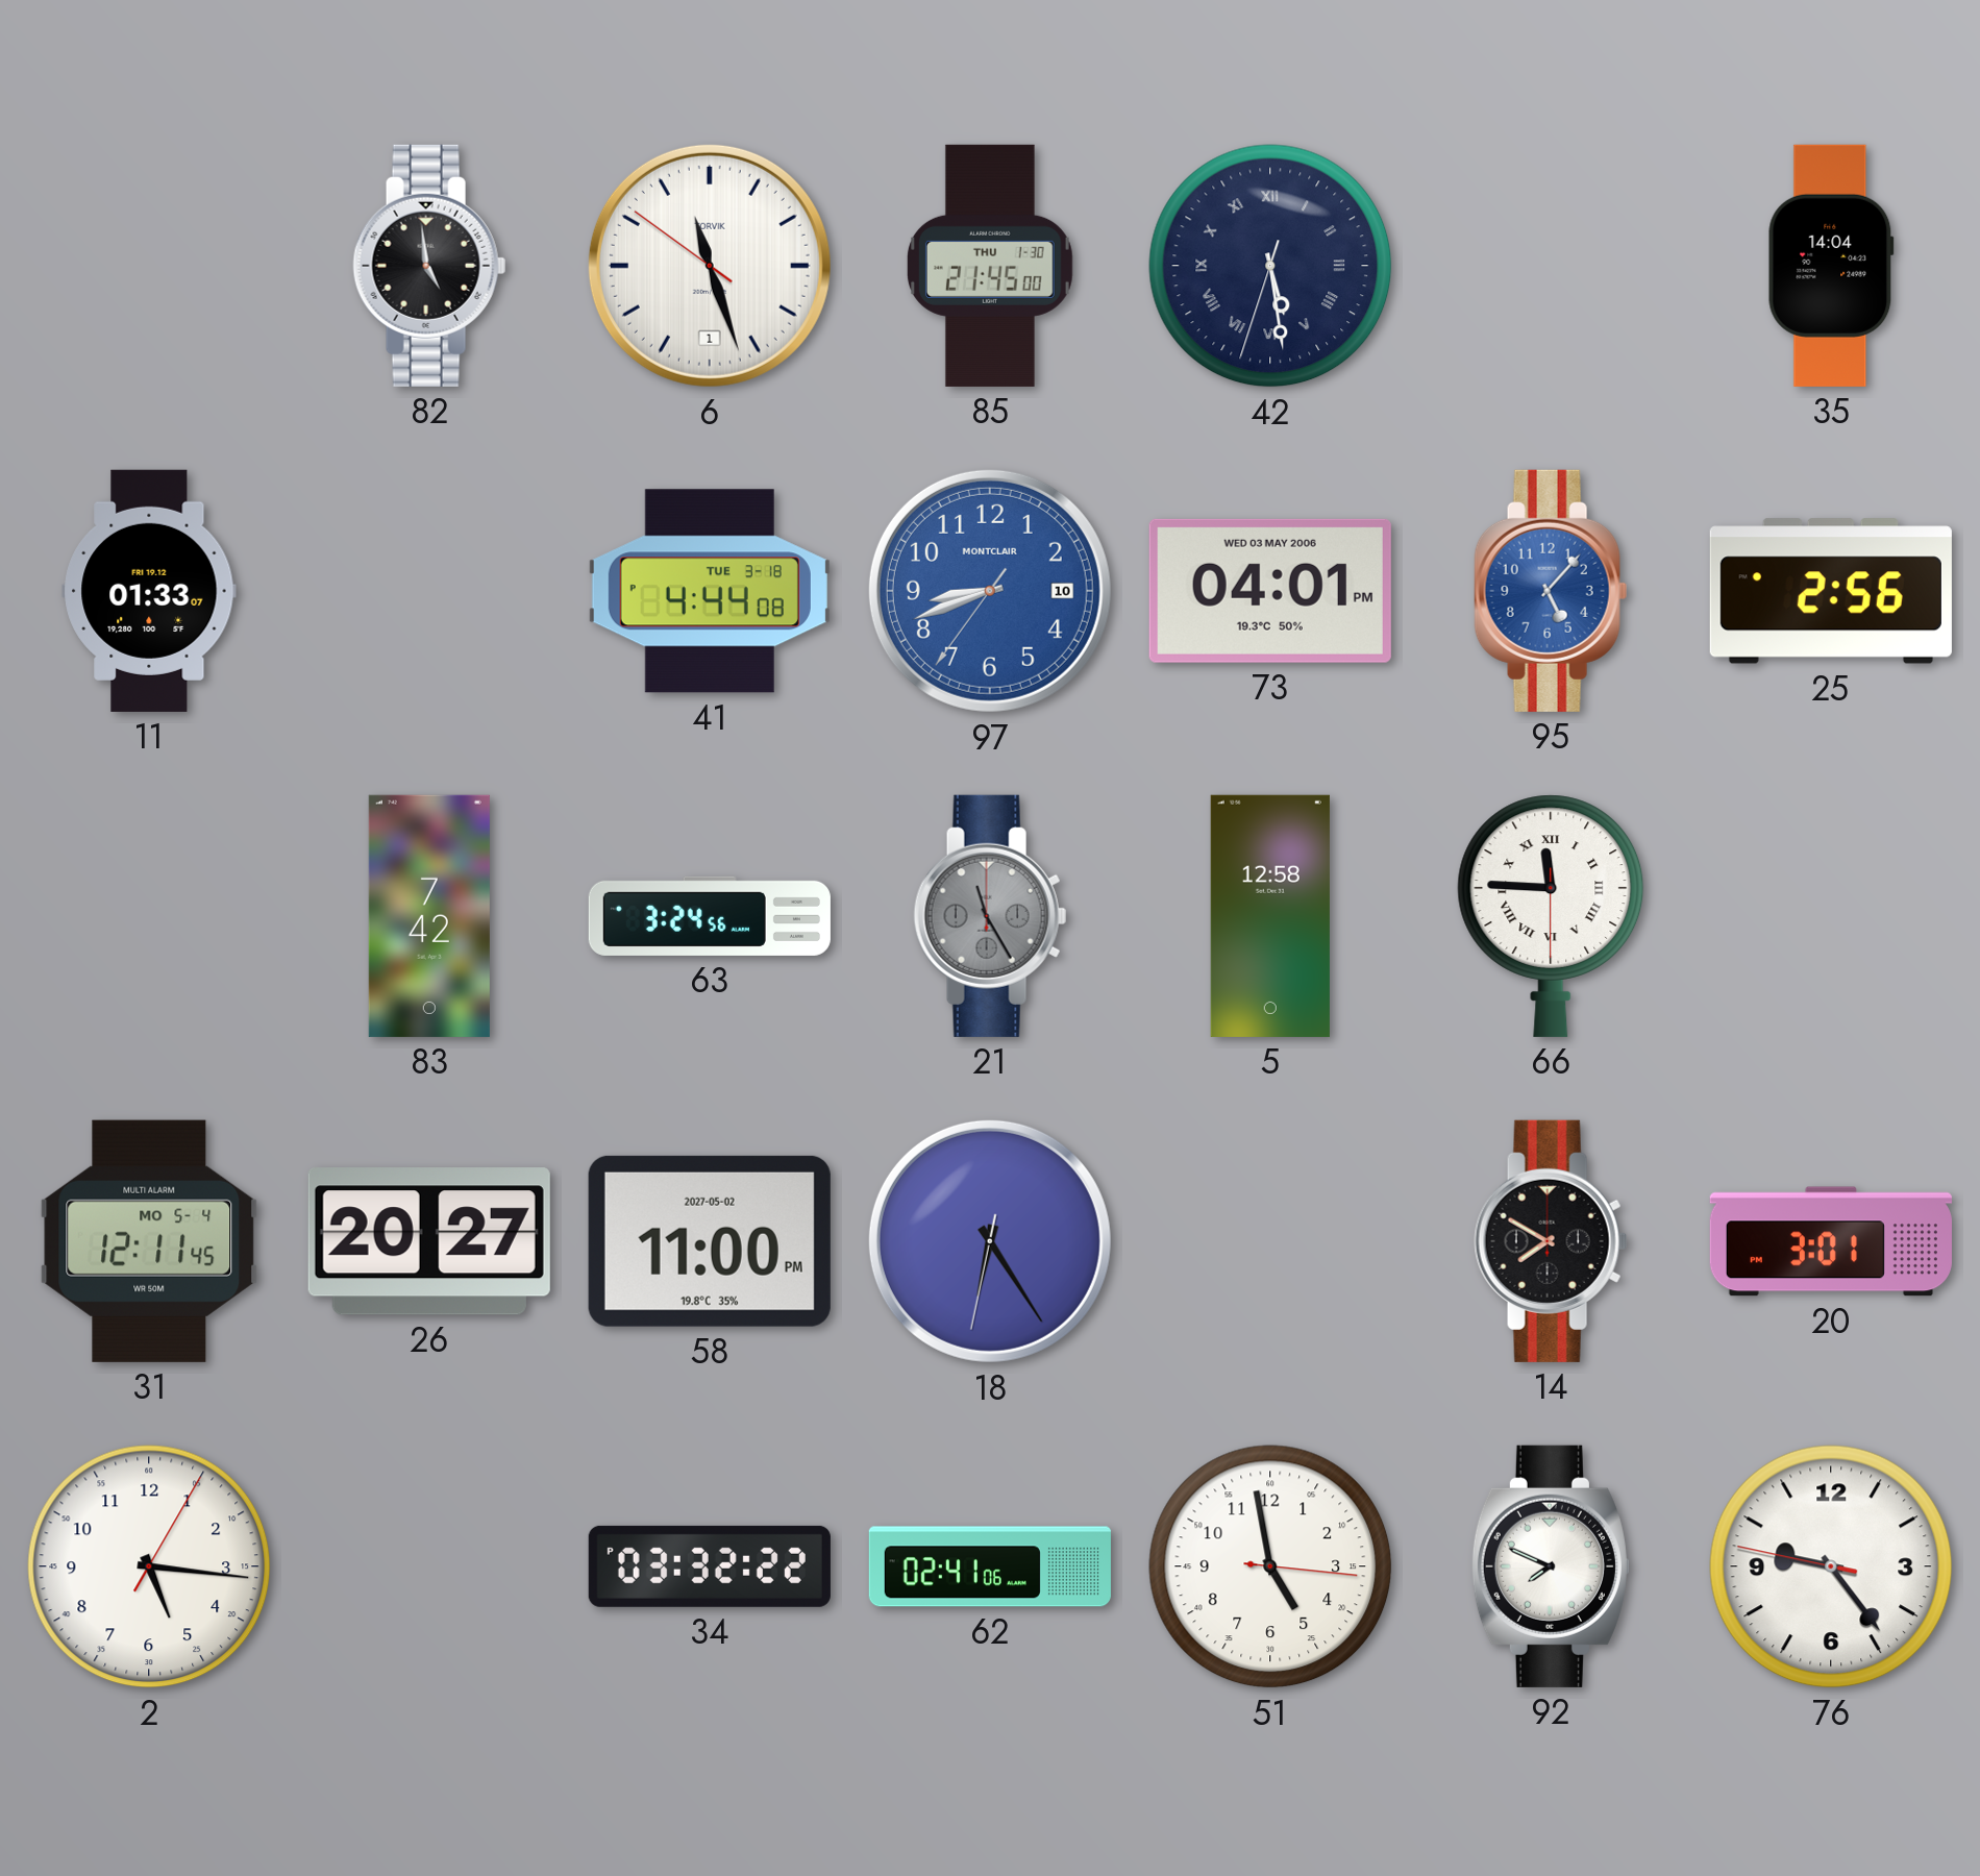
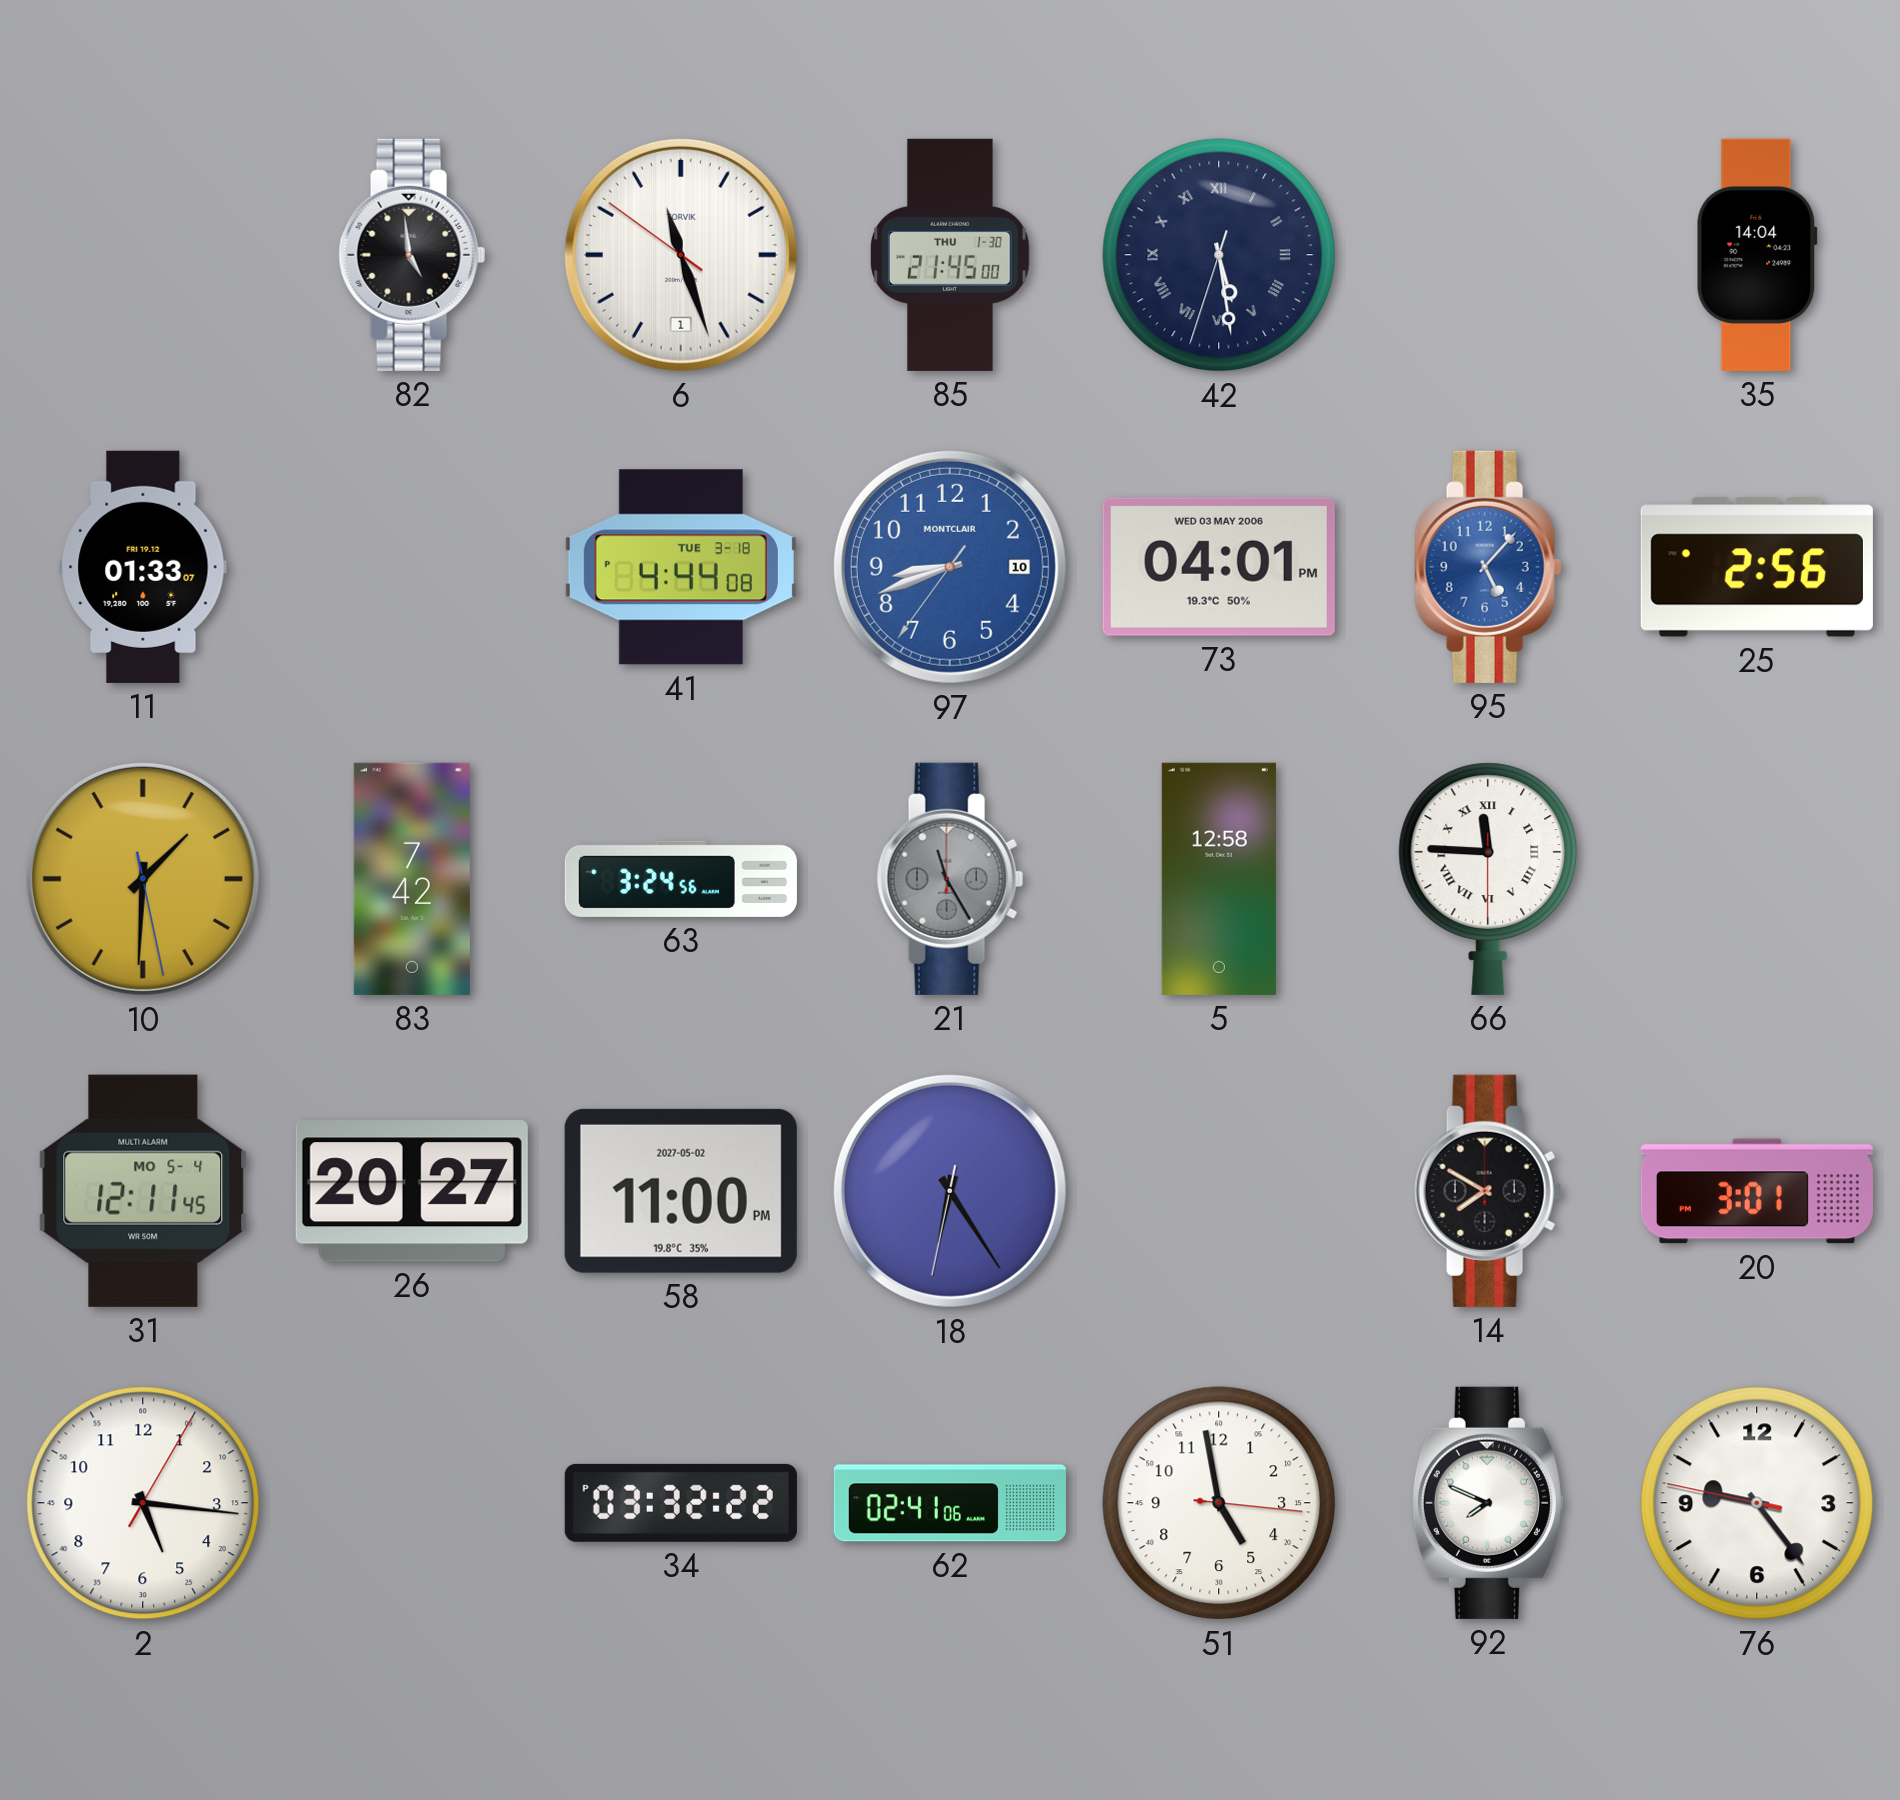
10: none -> 1:30
